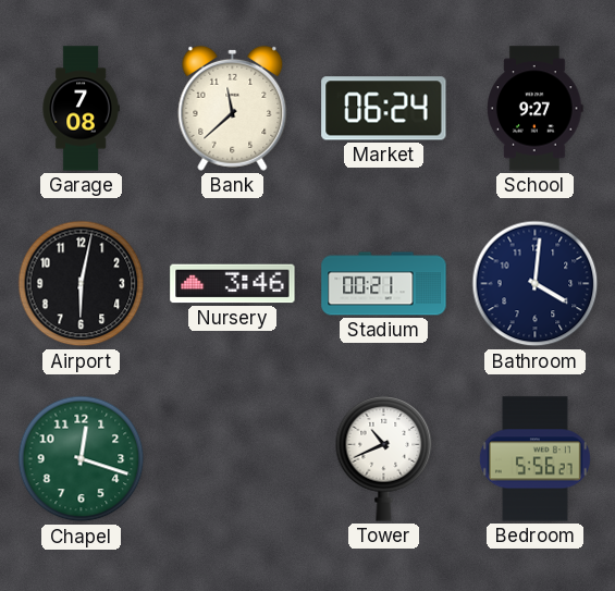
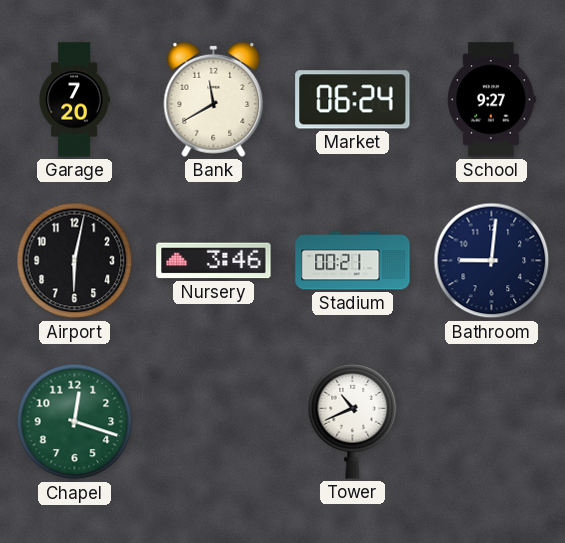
Garage: 7:08 -> 7:20
Bank: 11:38 -> 11:40
Bathroom: 4:01 -> 9:01
Bedroom: 5:56 -> none
